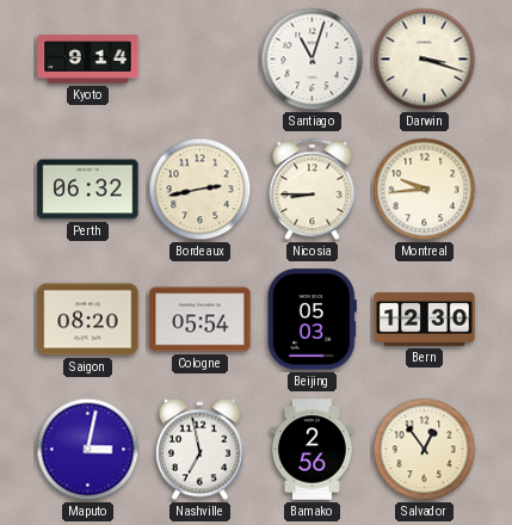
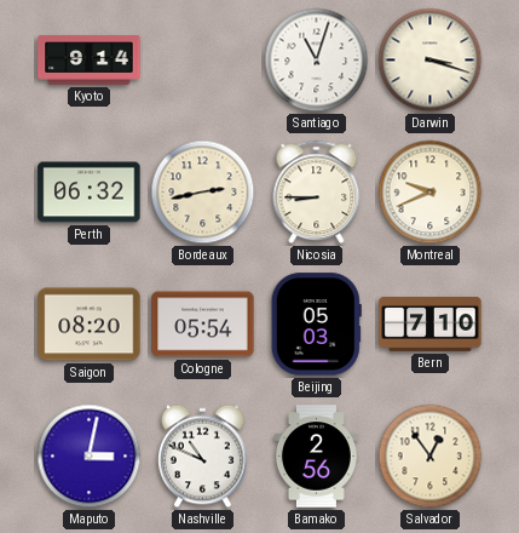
Montreal: 9:44 -> 9:41
Bern: 12:30 -> 7:10
Nashville: 6:58 -> 10:49
